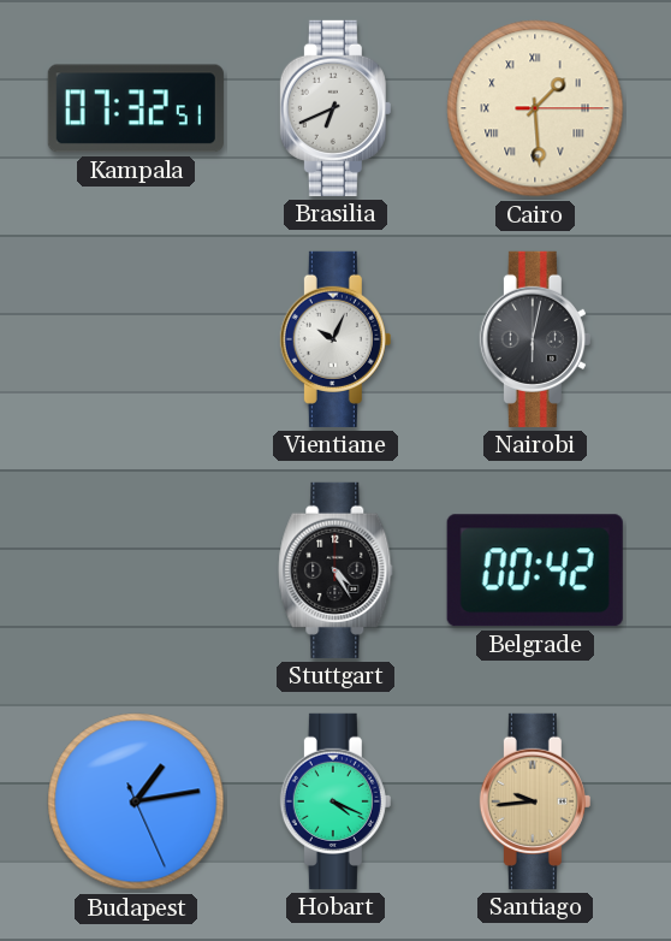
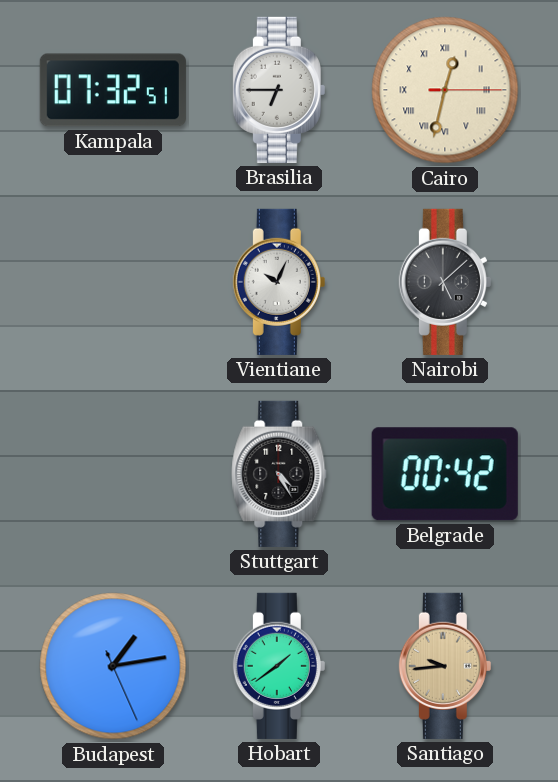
Brasilia: 6:41 -> 6:45
Cairo: 1:29 -> 12:32
Nairobi: 6:02 -> 5:08
Hobart: 4:19 -> 1:39
